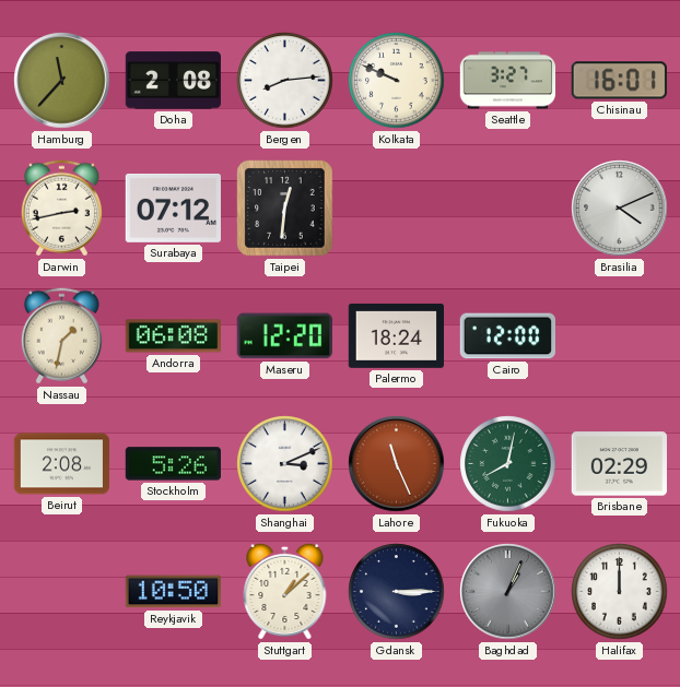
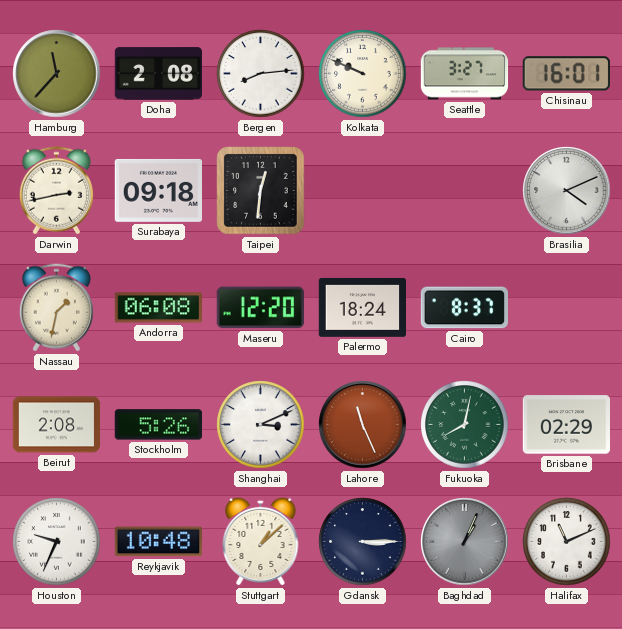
Surabaya: 07:12 -> 09:18
Cairo: 12:00 -> 8:37
Houston: none -> 9:34
Reykjavik: 10:50 -> 10:48
Halifax: 12:00 -> 11:11
